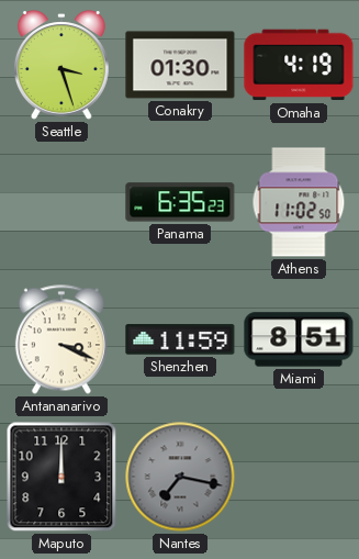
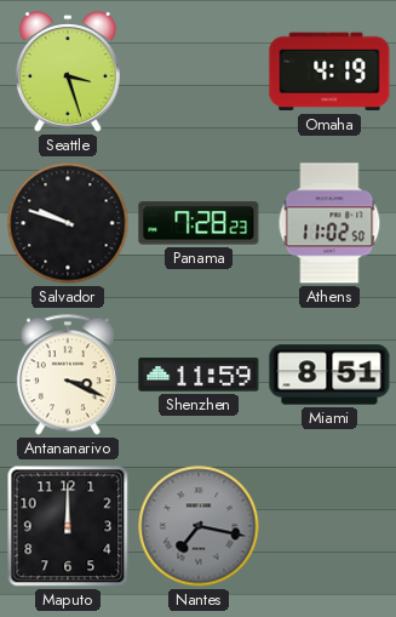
Conakry: 01:30 -> none
Salvador: none -> 9:48
Panama: 6:35 -> 7:28
